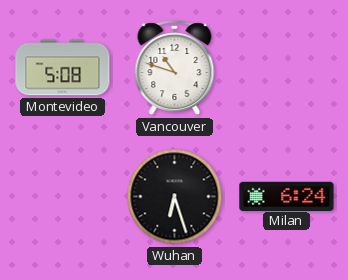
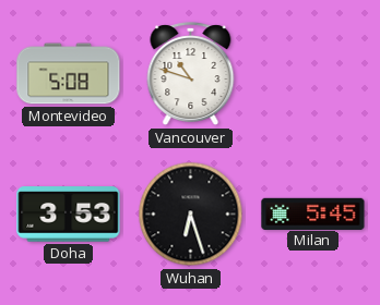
Doha: none -> 3:53
Milan: 6:24 -> 5:45
